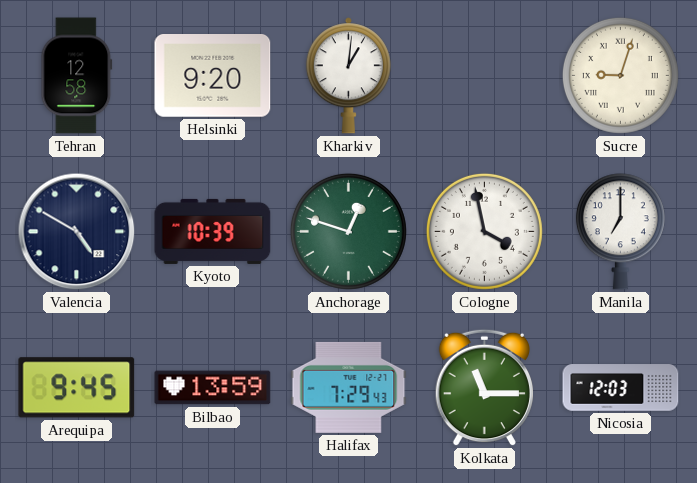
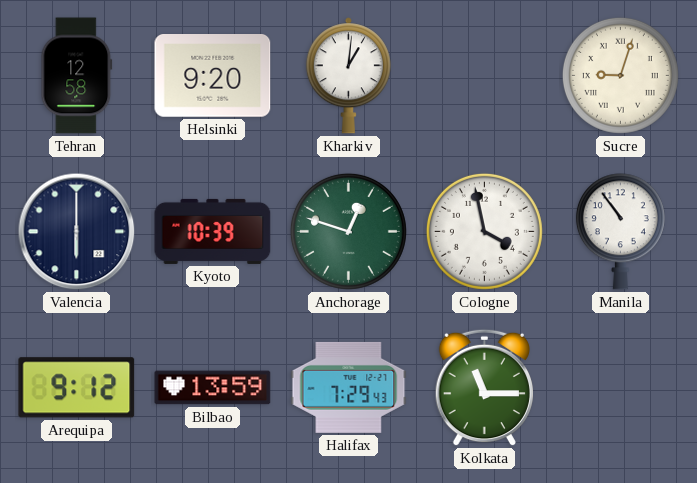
Valencia: 4:50 -> 6:00
Manila: 7:00 -> 10:54
Arequipa: 9:45 -> 9:12
Nicosia: 12:03 -> none
